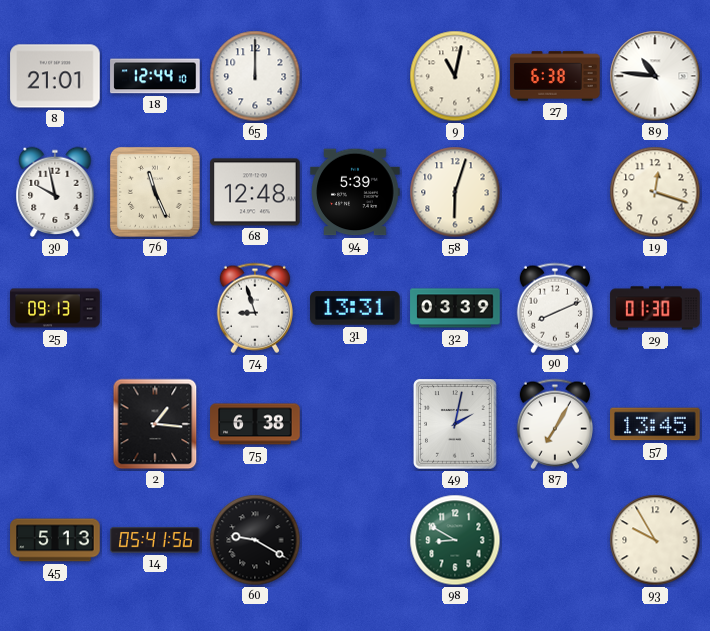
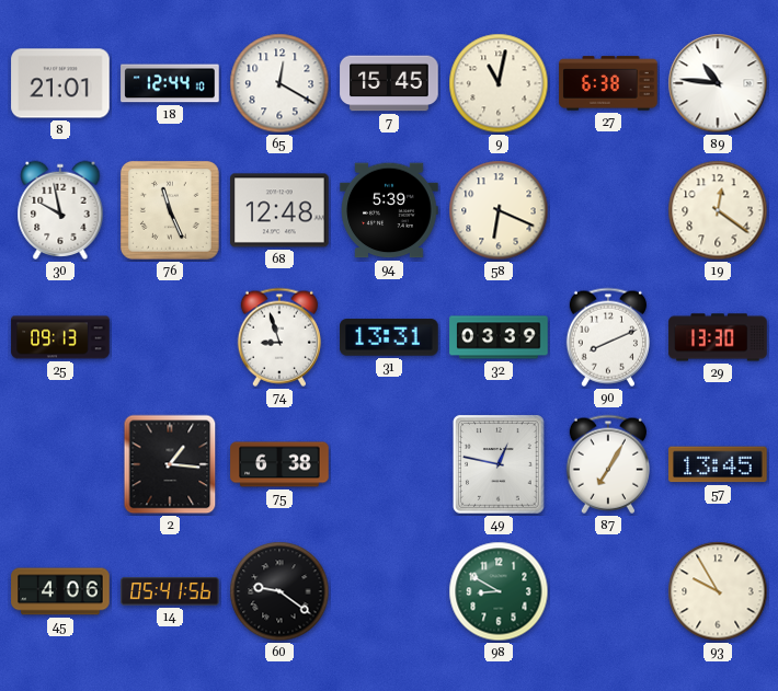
65: 12:00 -> 12:20
7: none -> 15:45
58: 6:03 -> 6:19
19: 12:18 -> 12:21
29: 01:30 -> 13:30
49: 2:02 -> 12:47
45: 5:13 -> 4:06
60: 9:20 -> 9:21
